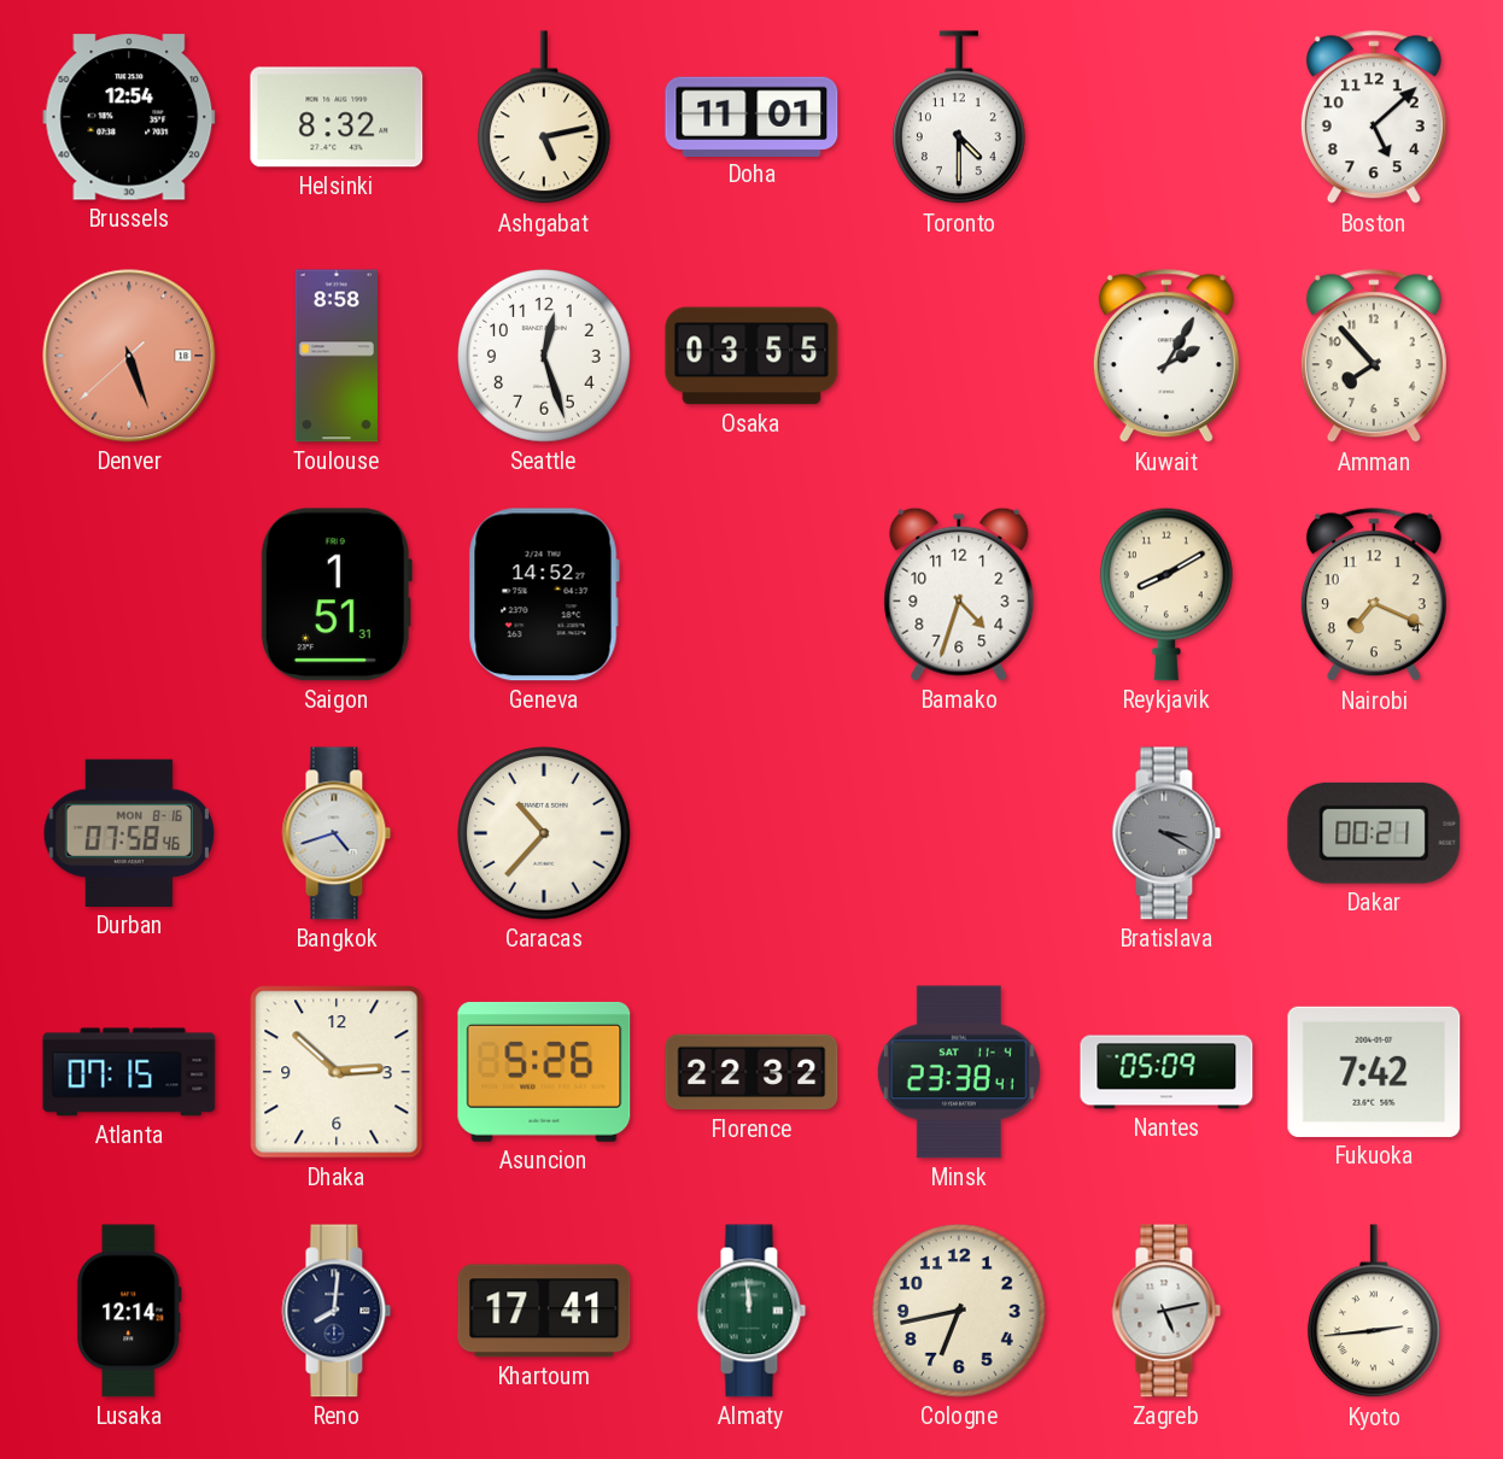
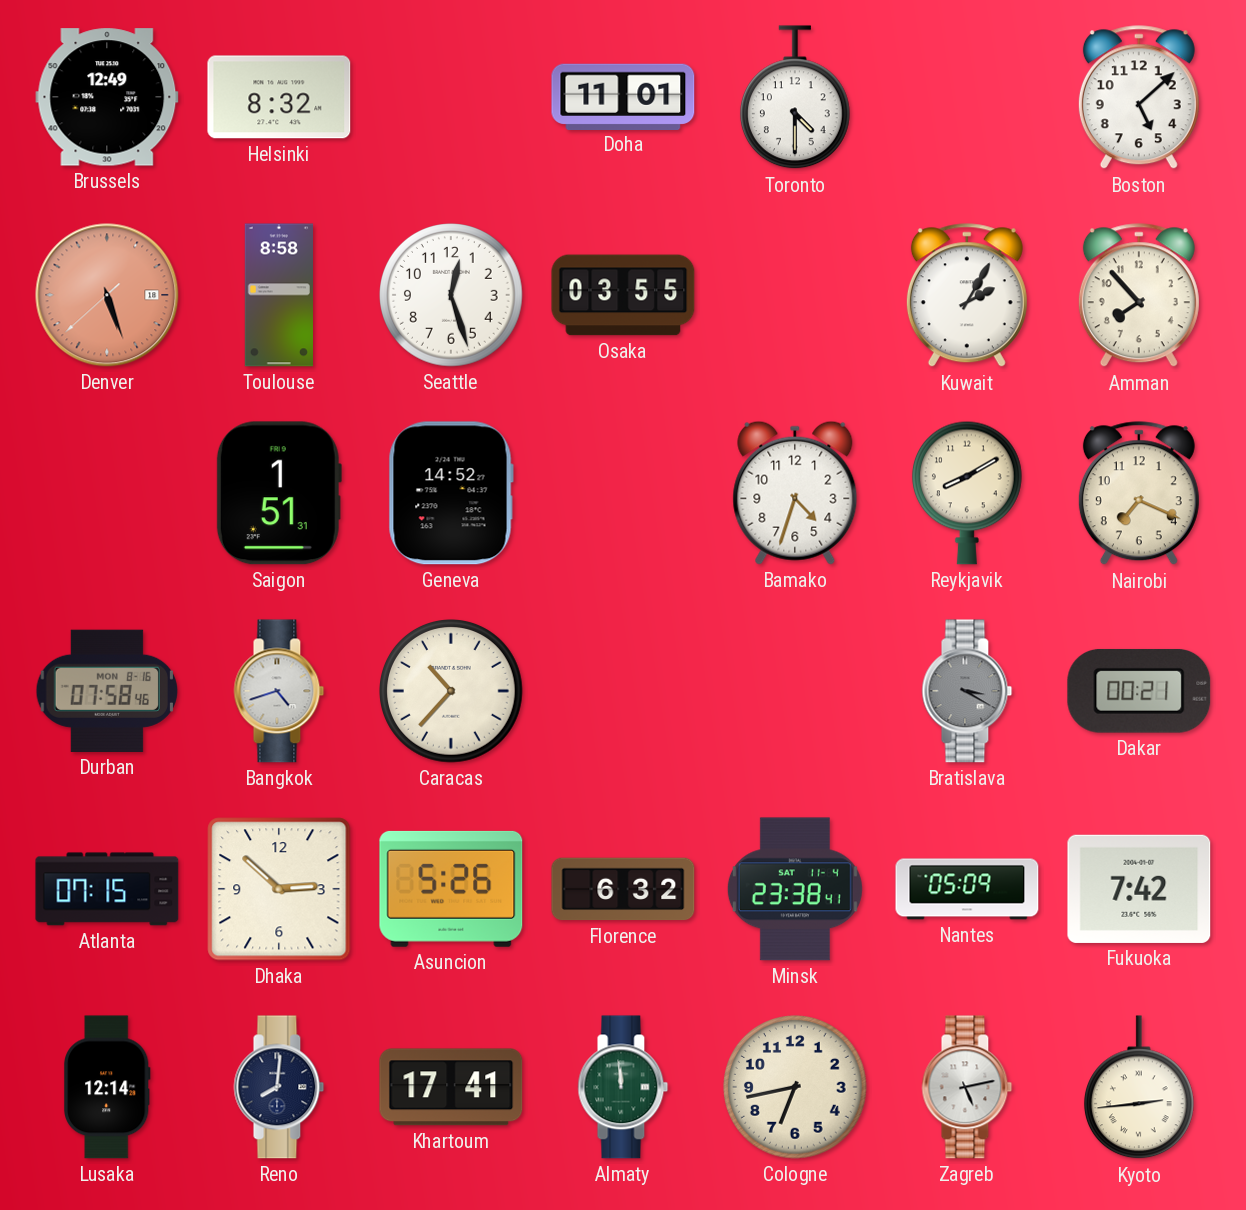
Brussels: 12:54 -> 12:49
Ashgabat: 5:13 -> none
Florence: 22:32 -> 6:32
